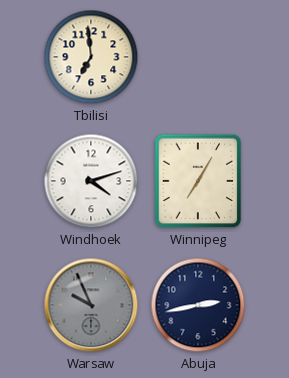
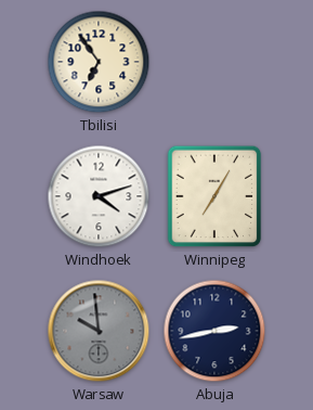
Tbilisi: 6:59 -> 6:54
Warsaw: 9:56 -> 9:59
